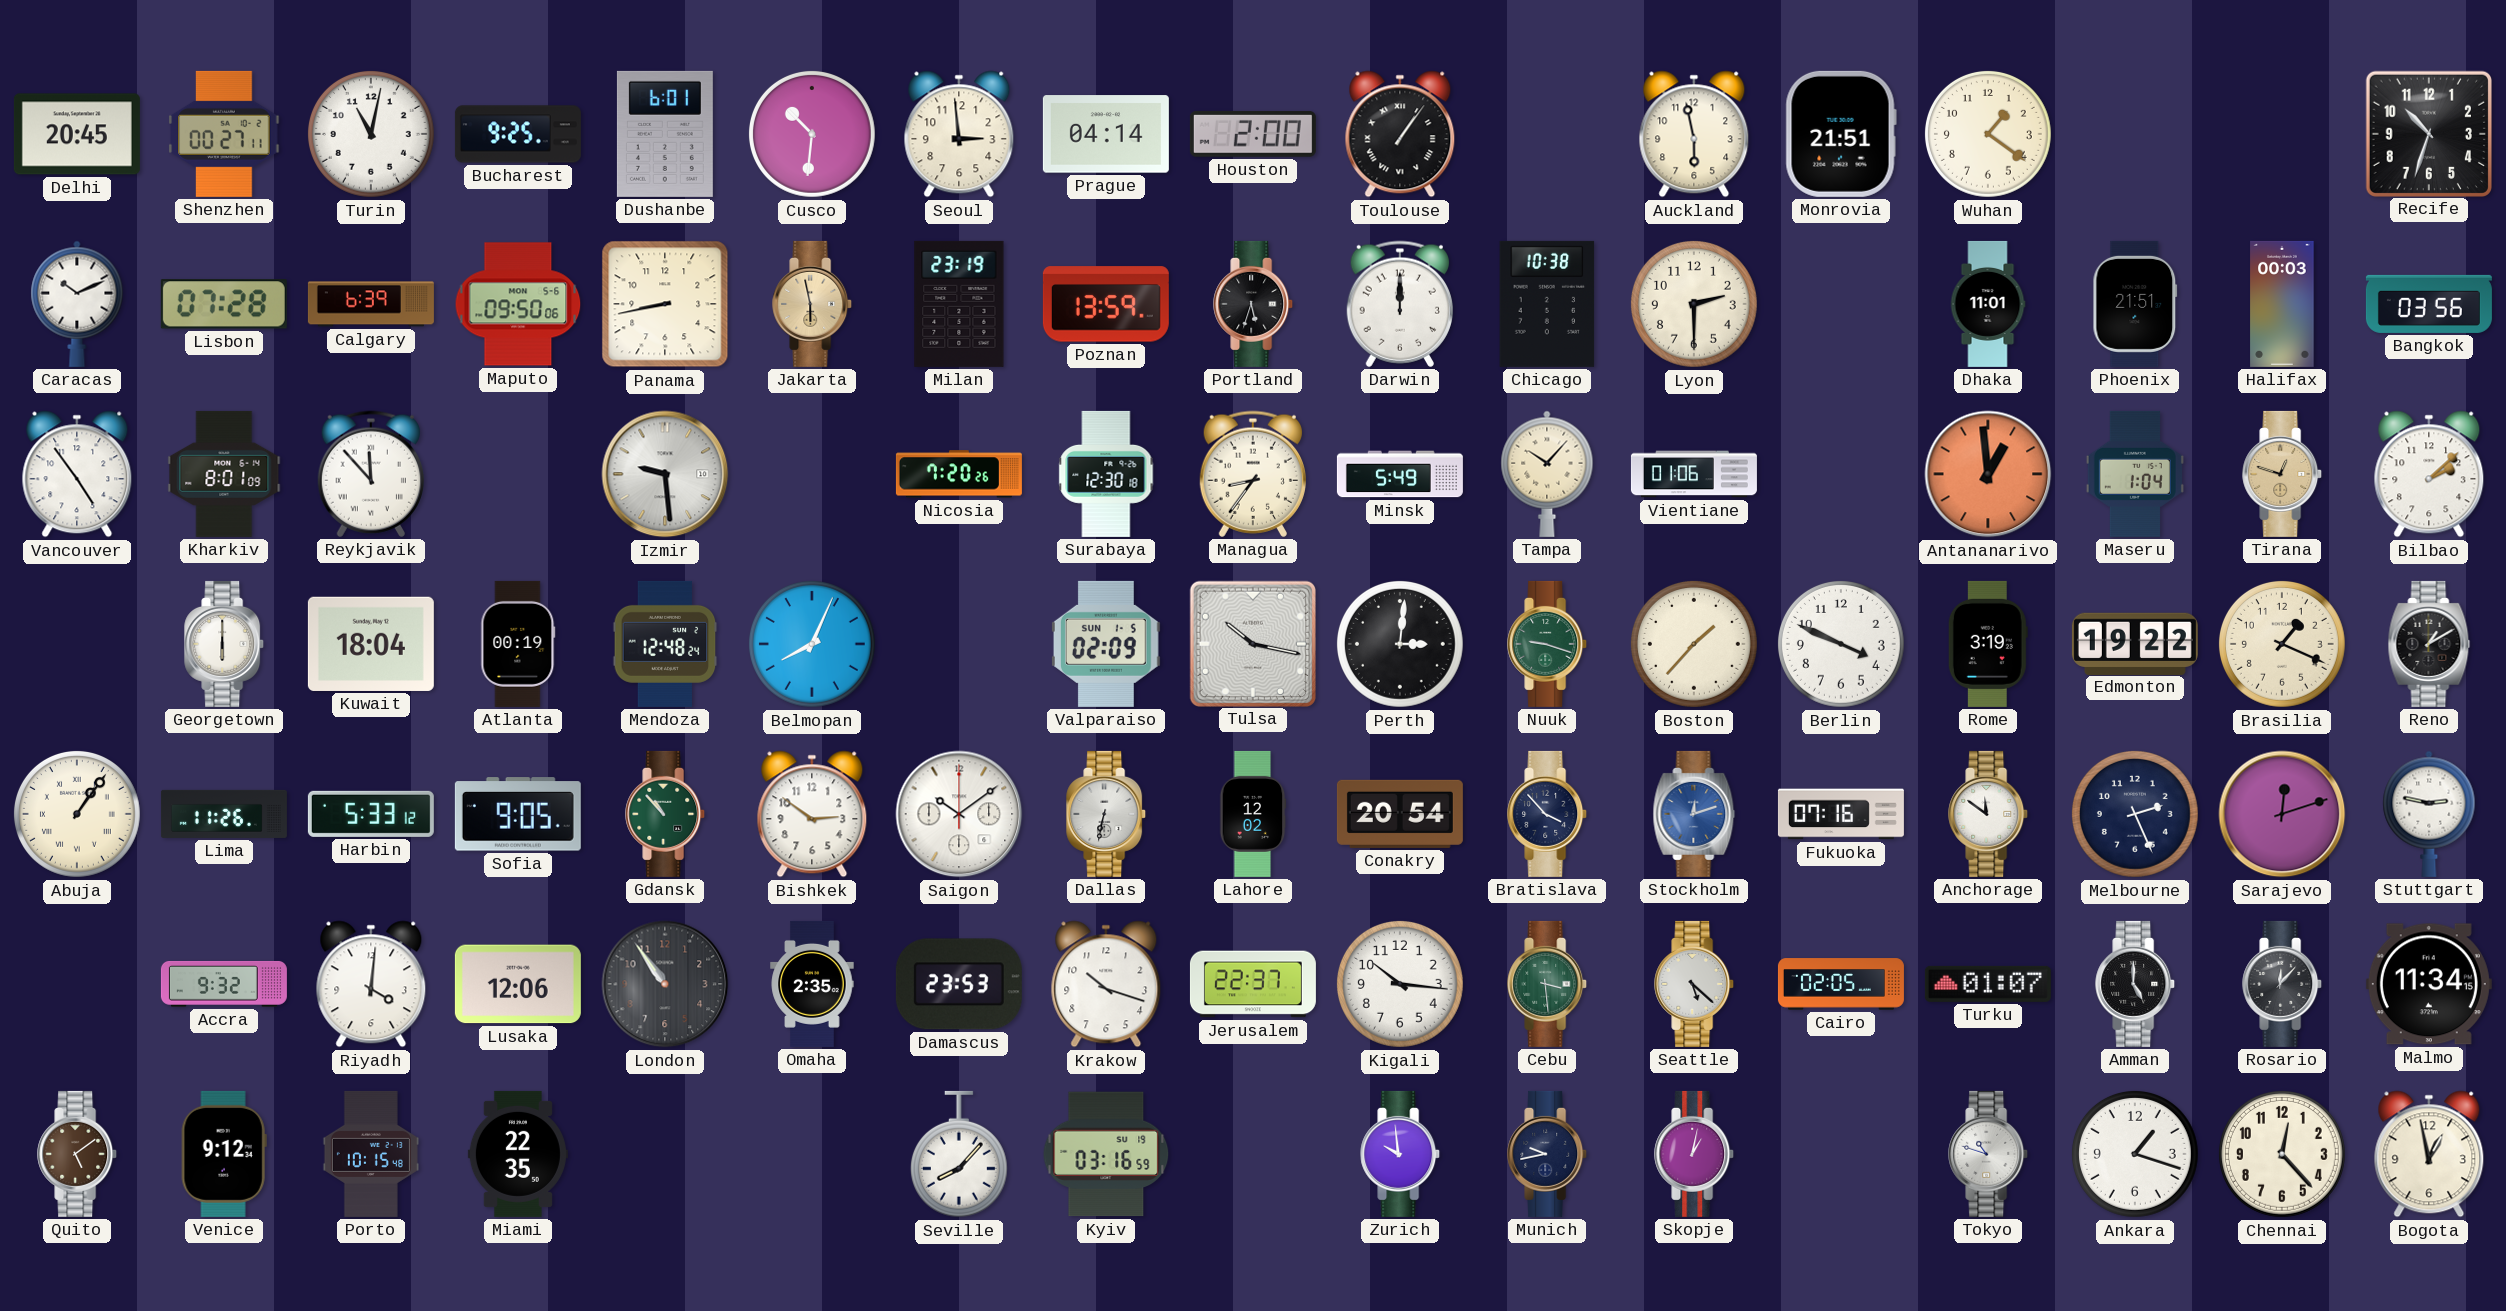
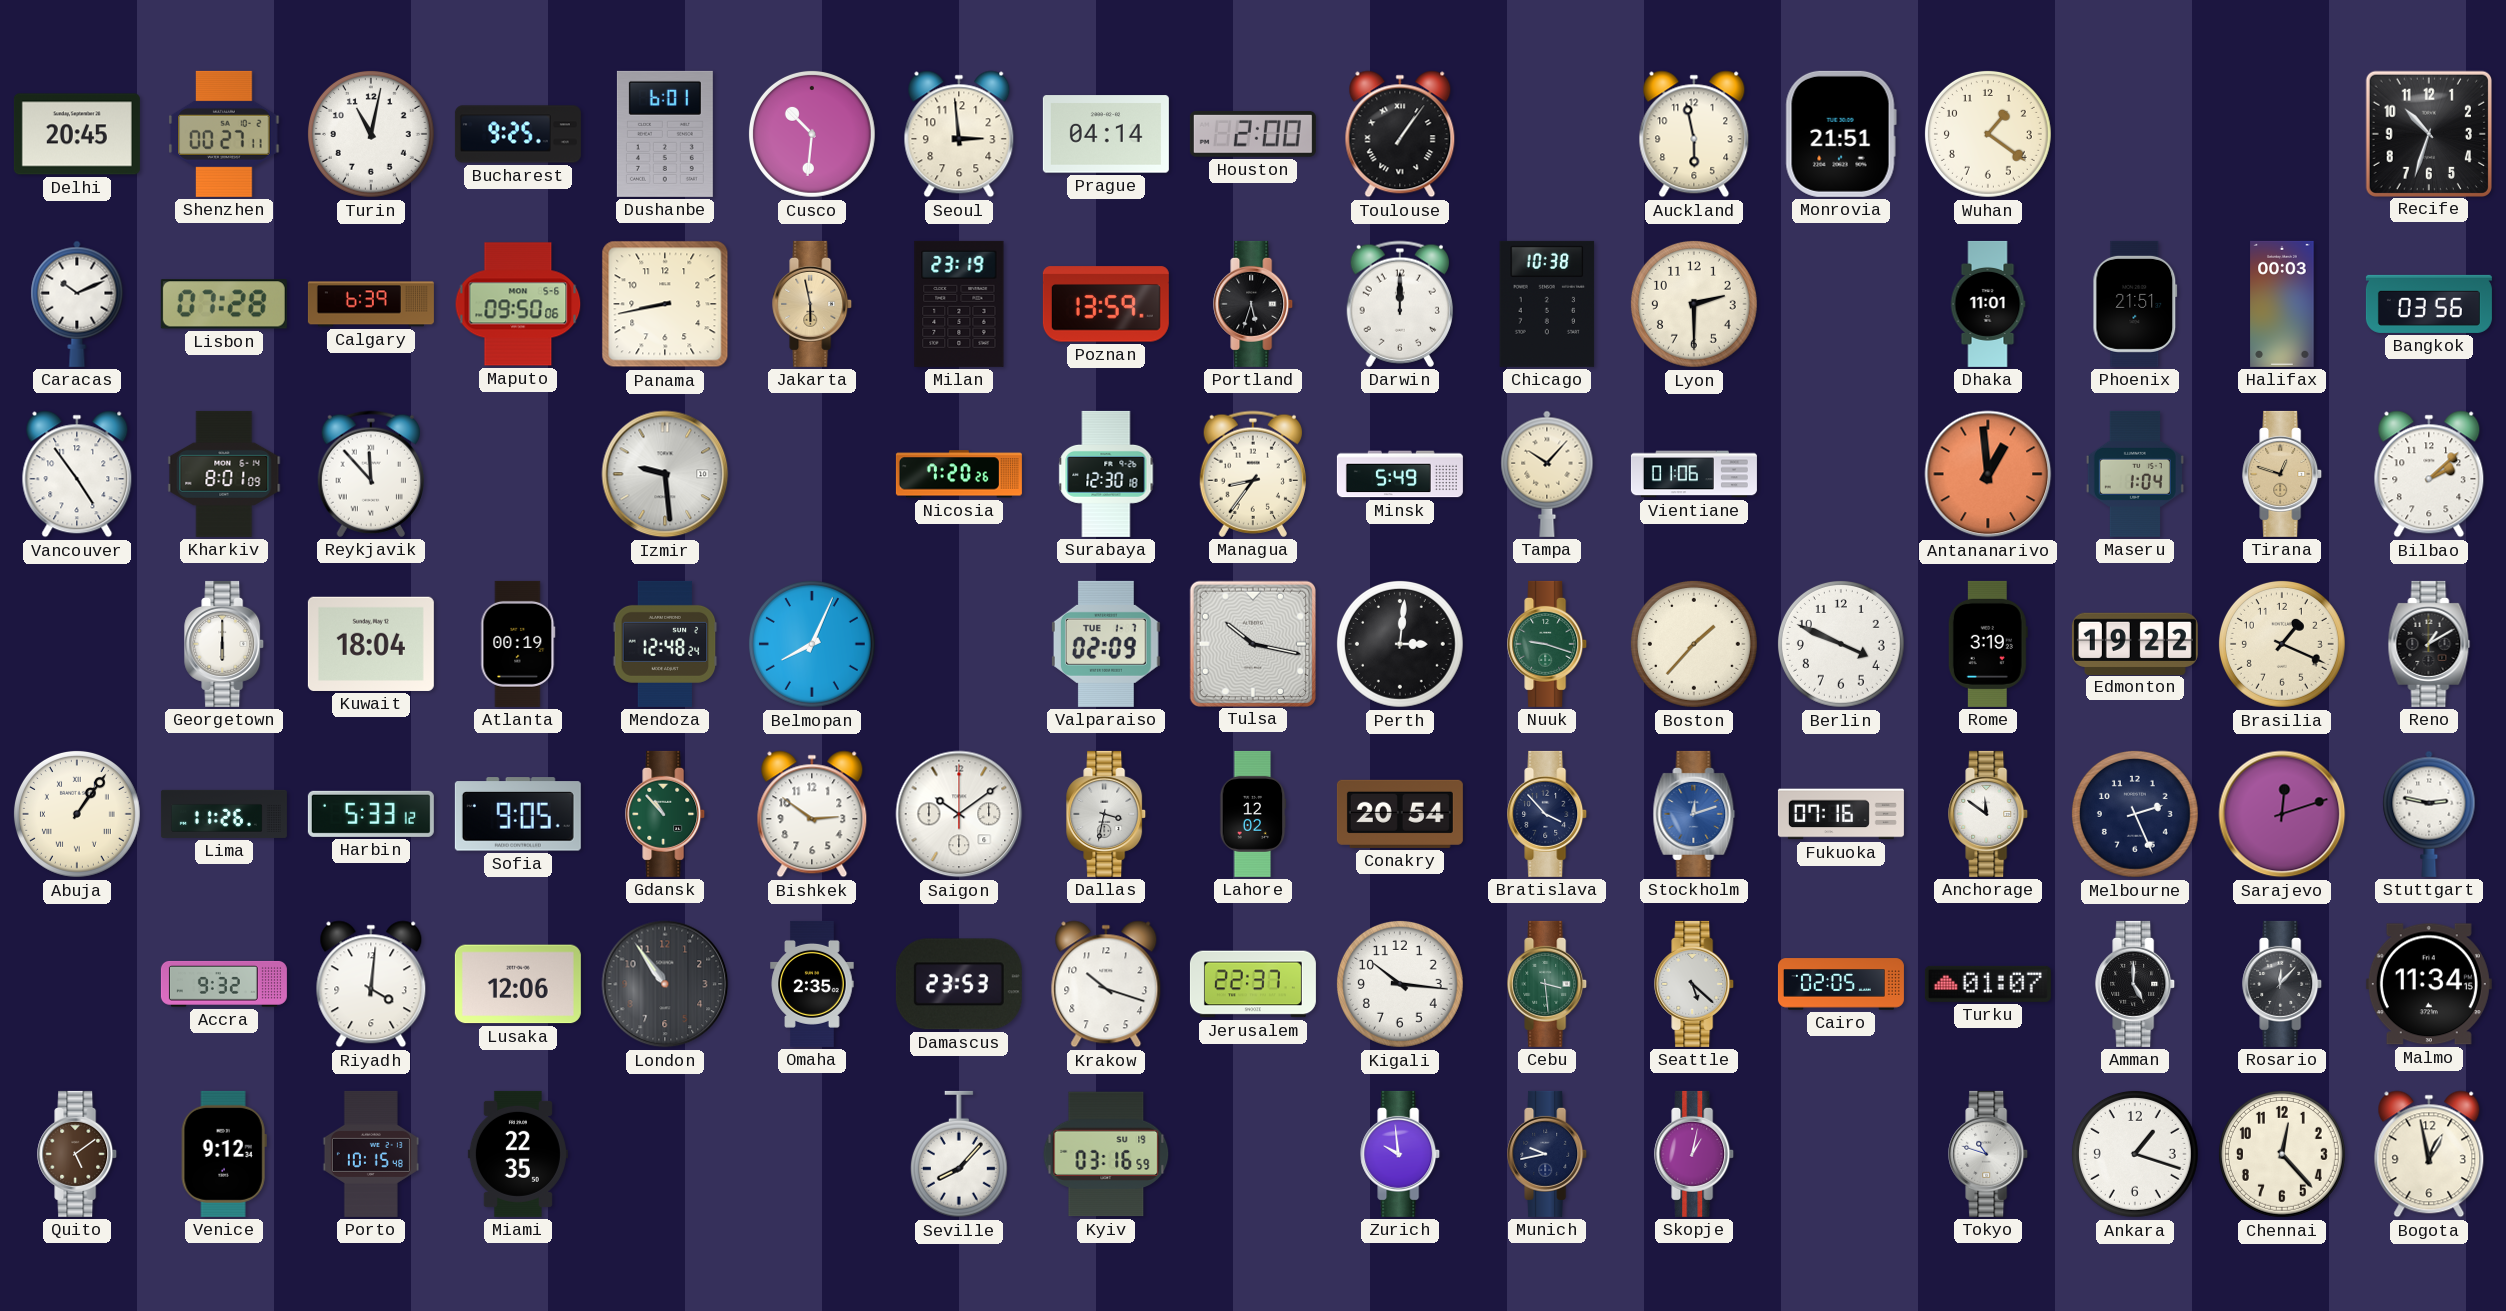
Valparaiso date: SUN 1-5 -> TUE 1-7
Dallas: 6:32 -> 3:32
